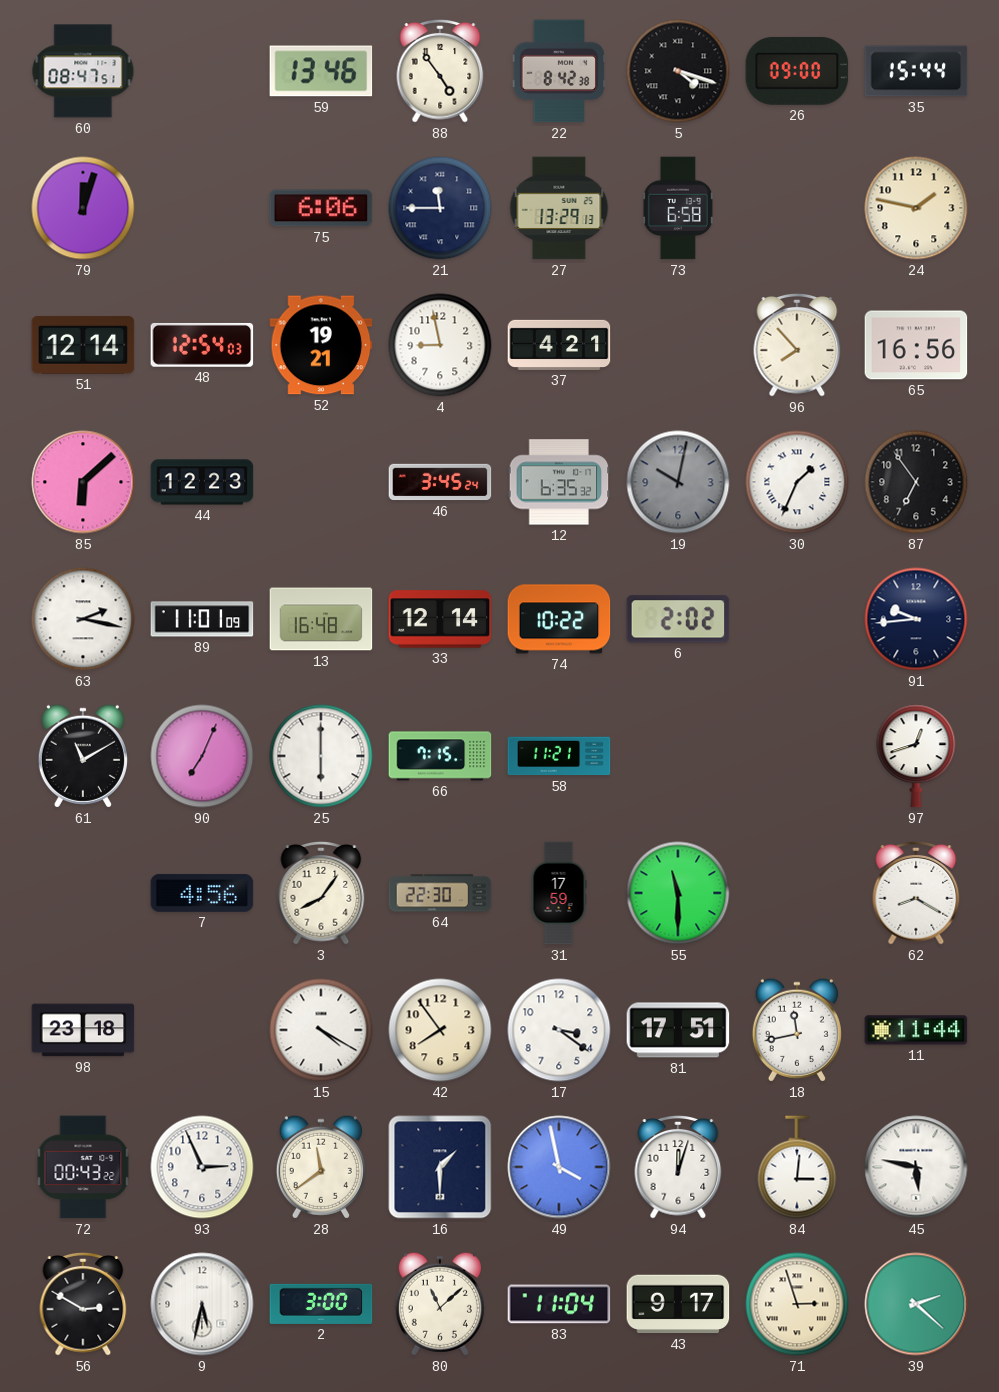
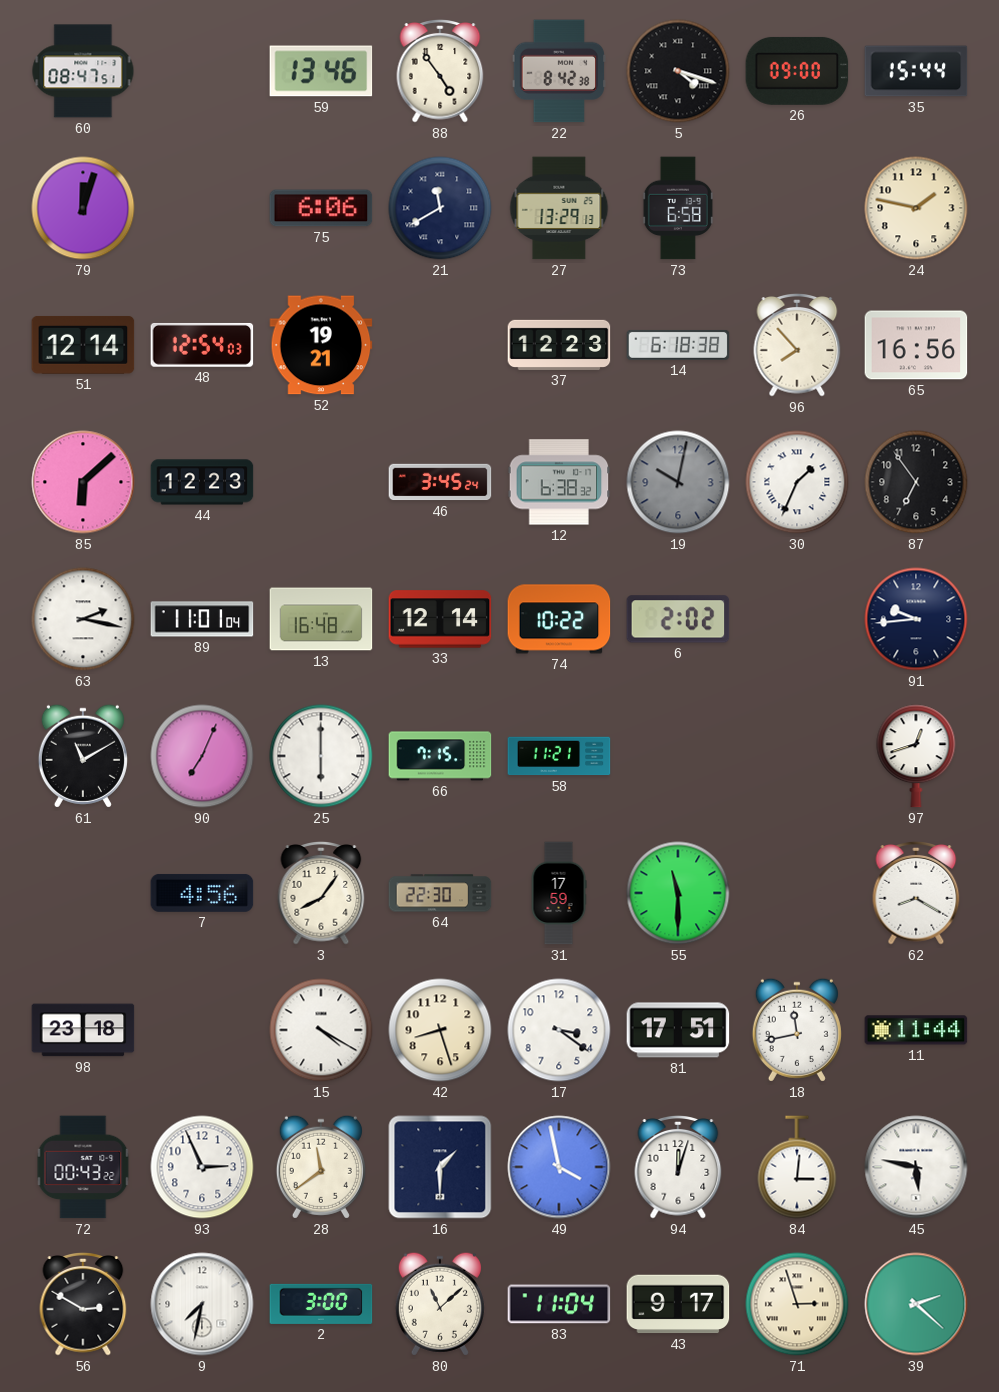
21: 11:45 -> 11:40
4: 8:58 -> none
37: 4:21 -> 12:23
14: none -> 6:18
12: 6:35 -> 6:38
89: 11:01:09 -> 11:01:04
42: 7:54 -> 8:27
9: 5:32 -> 7:32
